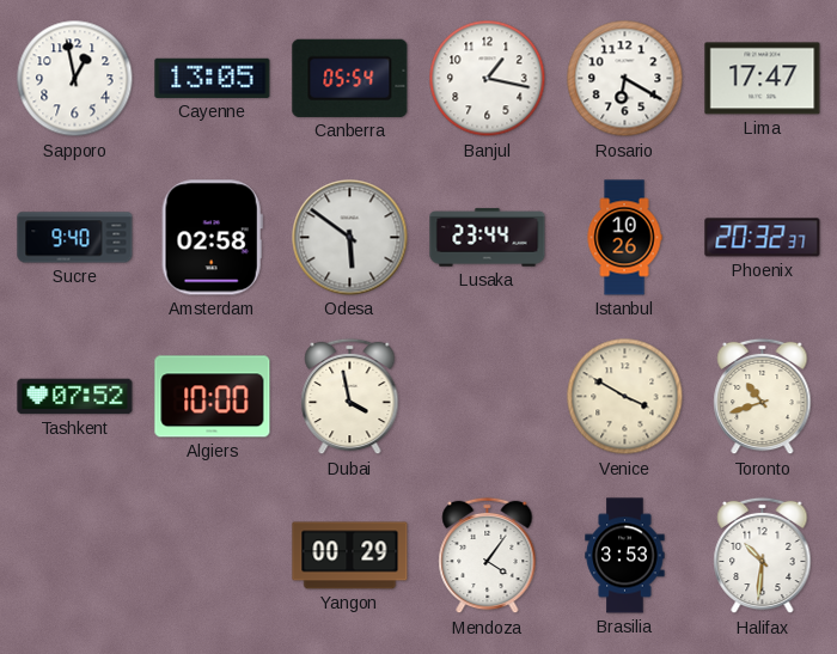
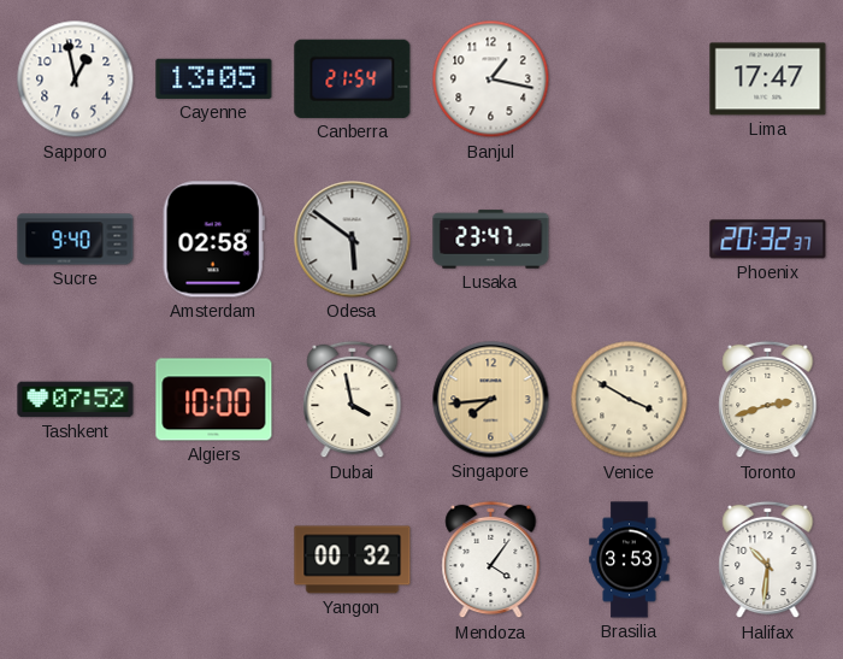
Canberra: 05:54 -> 21:54
Rosario: 6:20 -> none
Lusaka: 23:44 -> 23:47
Istanbul: 10:26 -> none
Singapore: none -> 7:44
Toronto: 10:42 -> 2:42
Yangon: 00:29 -> 00:32
